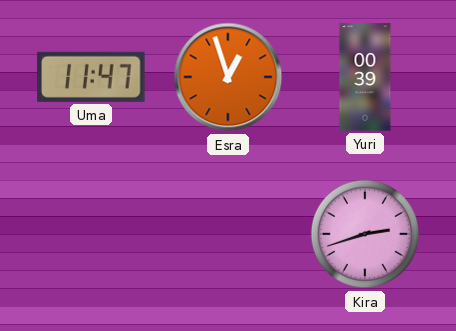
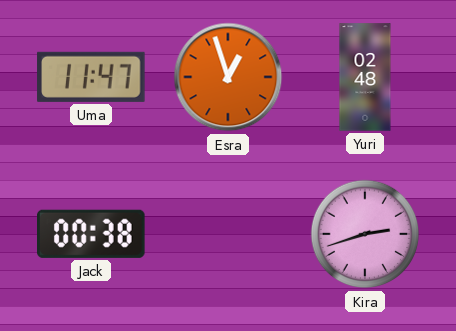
Yuri: 00:39 -> 02:48
Jack: none -> 00:38
